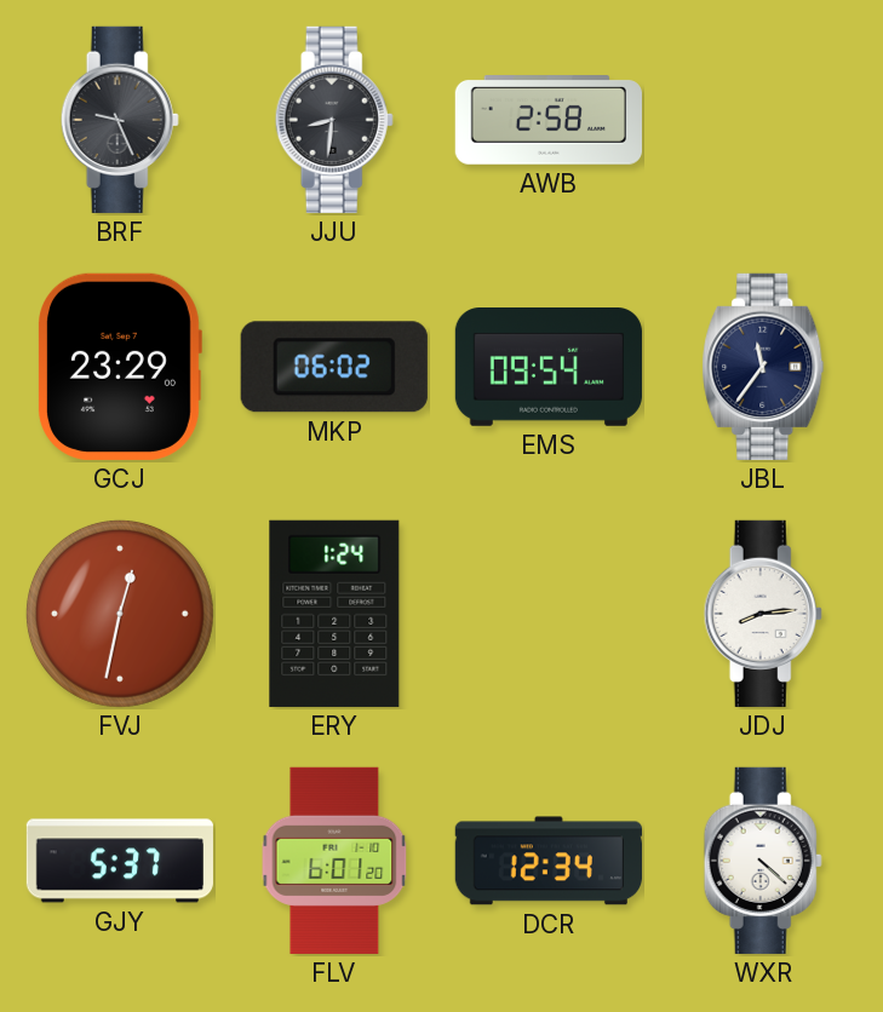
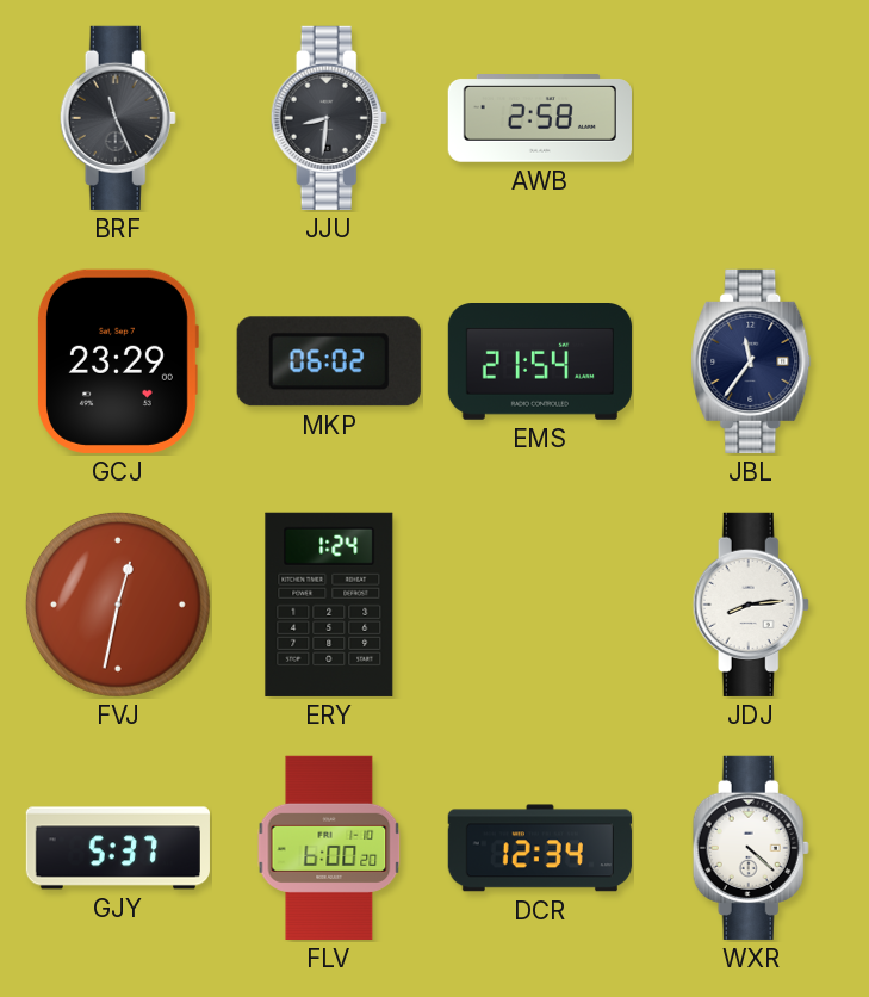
BRF: 9:26 -> 11:26
EMS: 09:54 -> 21:54
FLV: 6:01 -> 6:00
